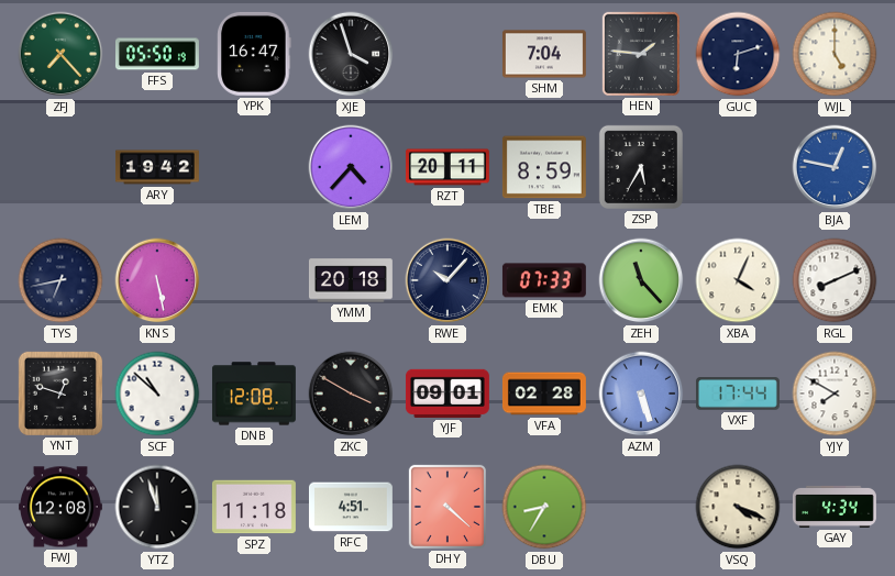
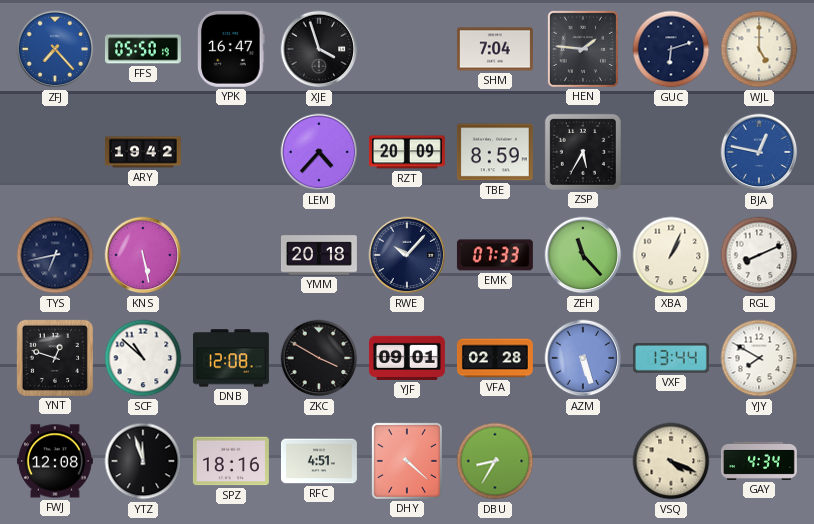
ZFJ dial: green -> blue
RZT: 20:11 -> 20:09
XBA: 4:04 -> 1:04
VXF: 17:44 -> 13:44
SPZ: 11:18 -> 18:16
